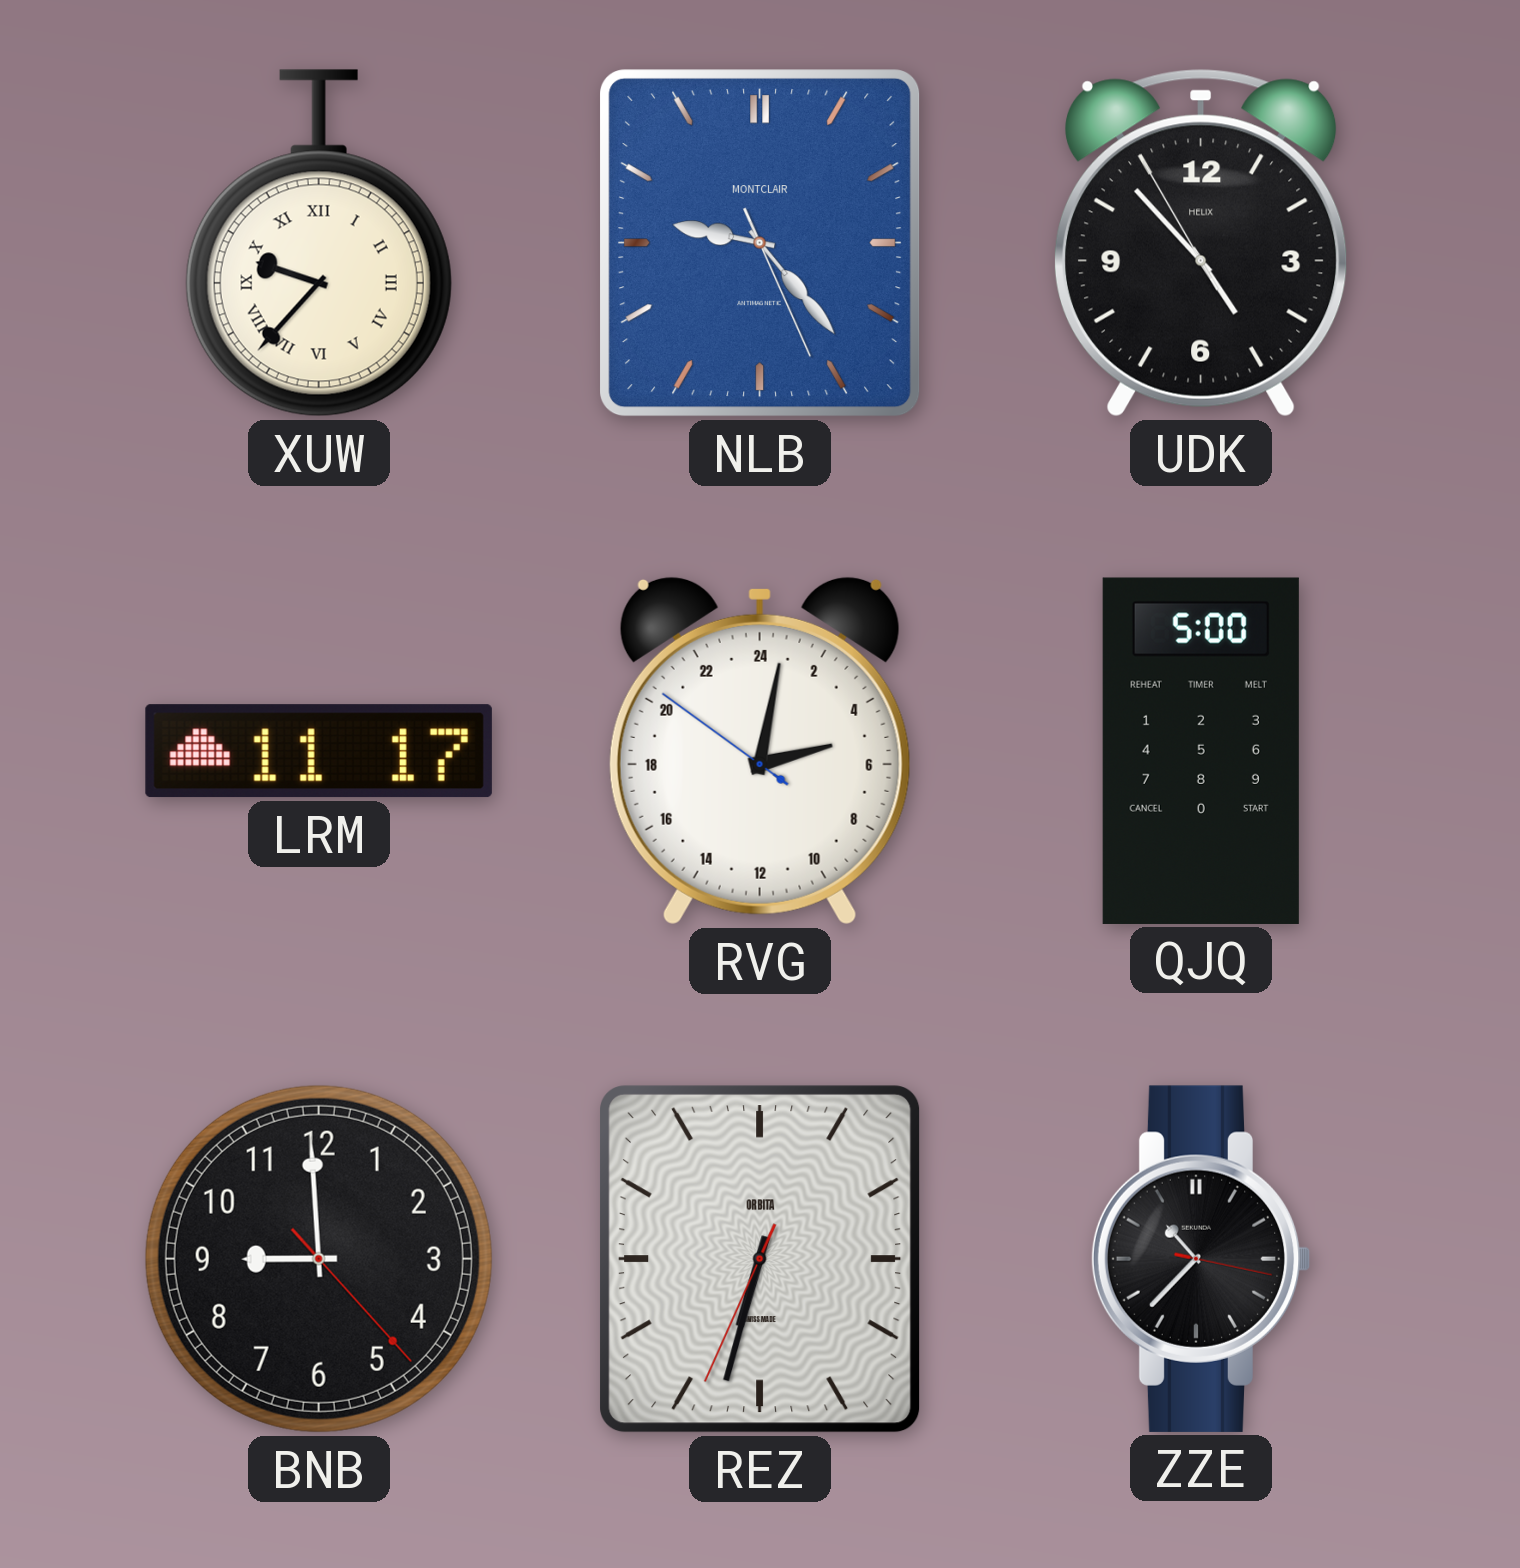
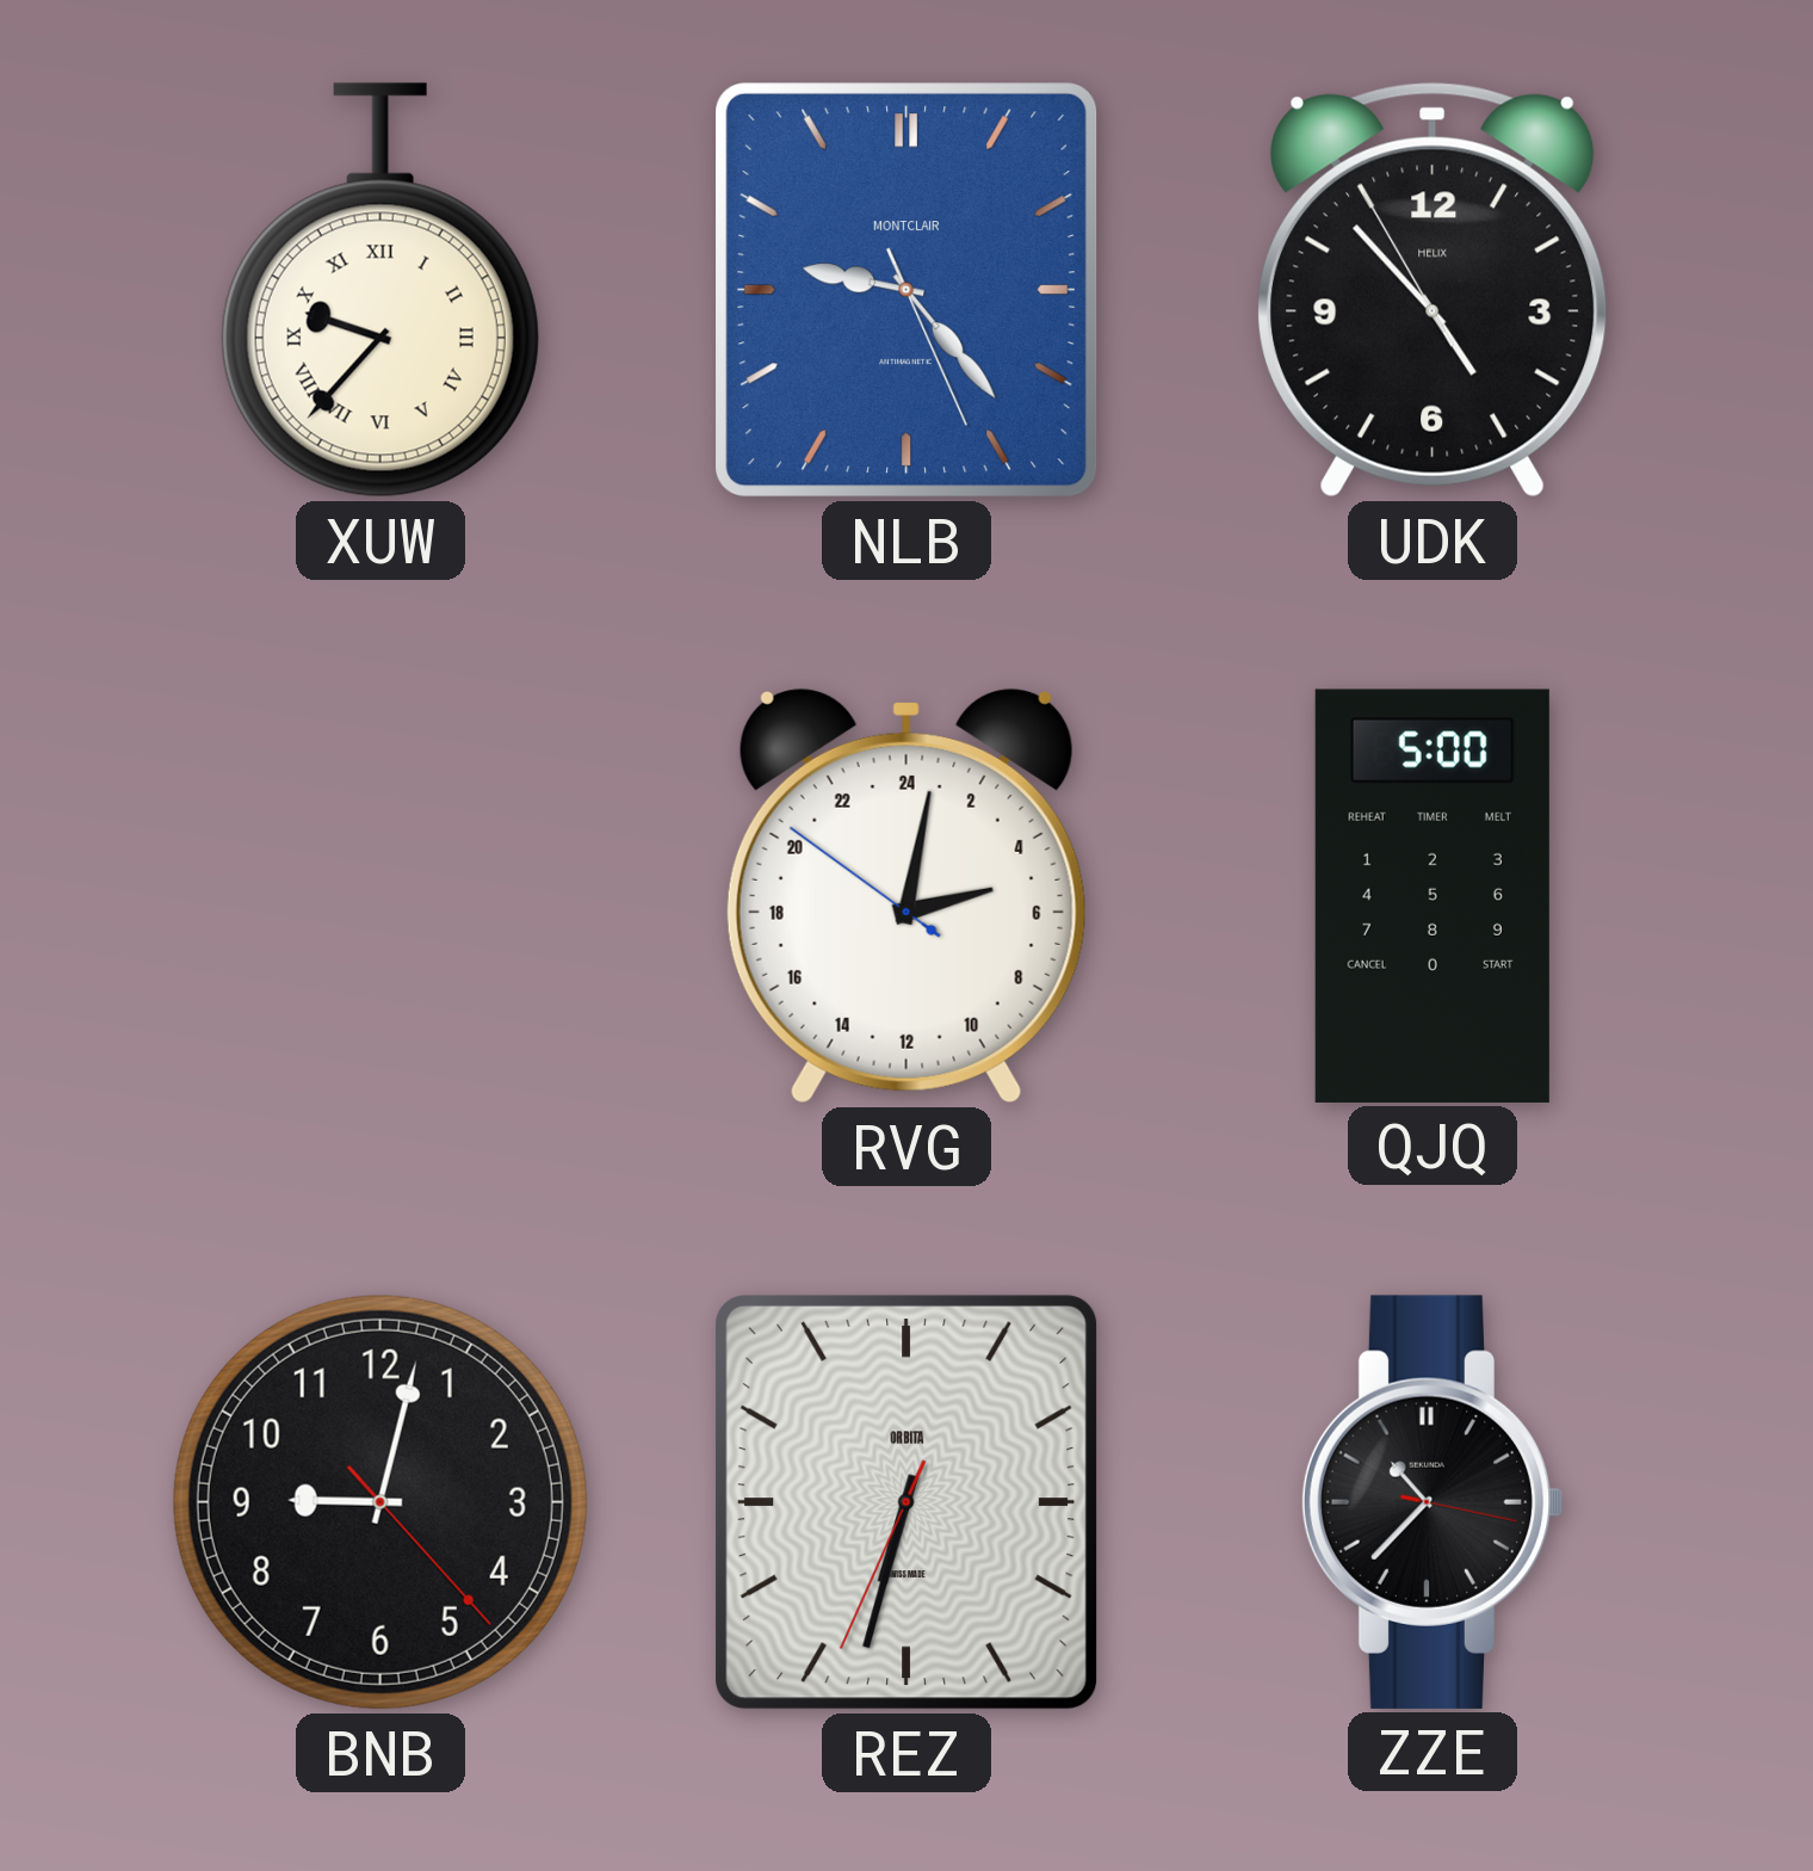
LRM: 11:17 -> none
BNB: 8:59 -> 9:02
